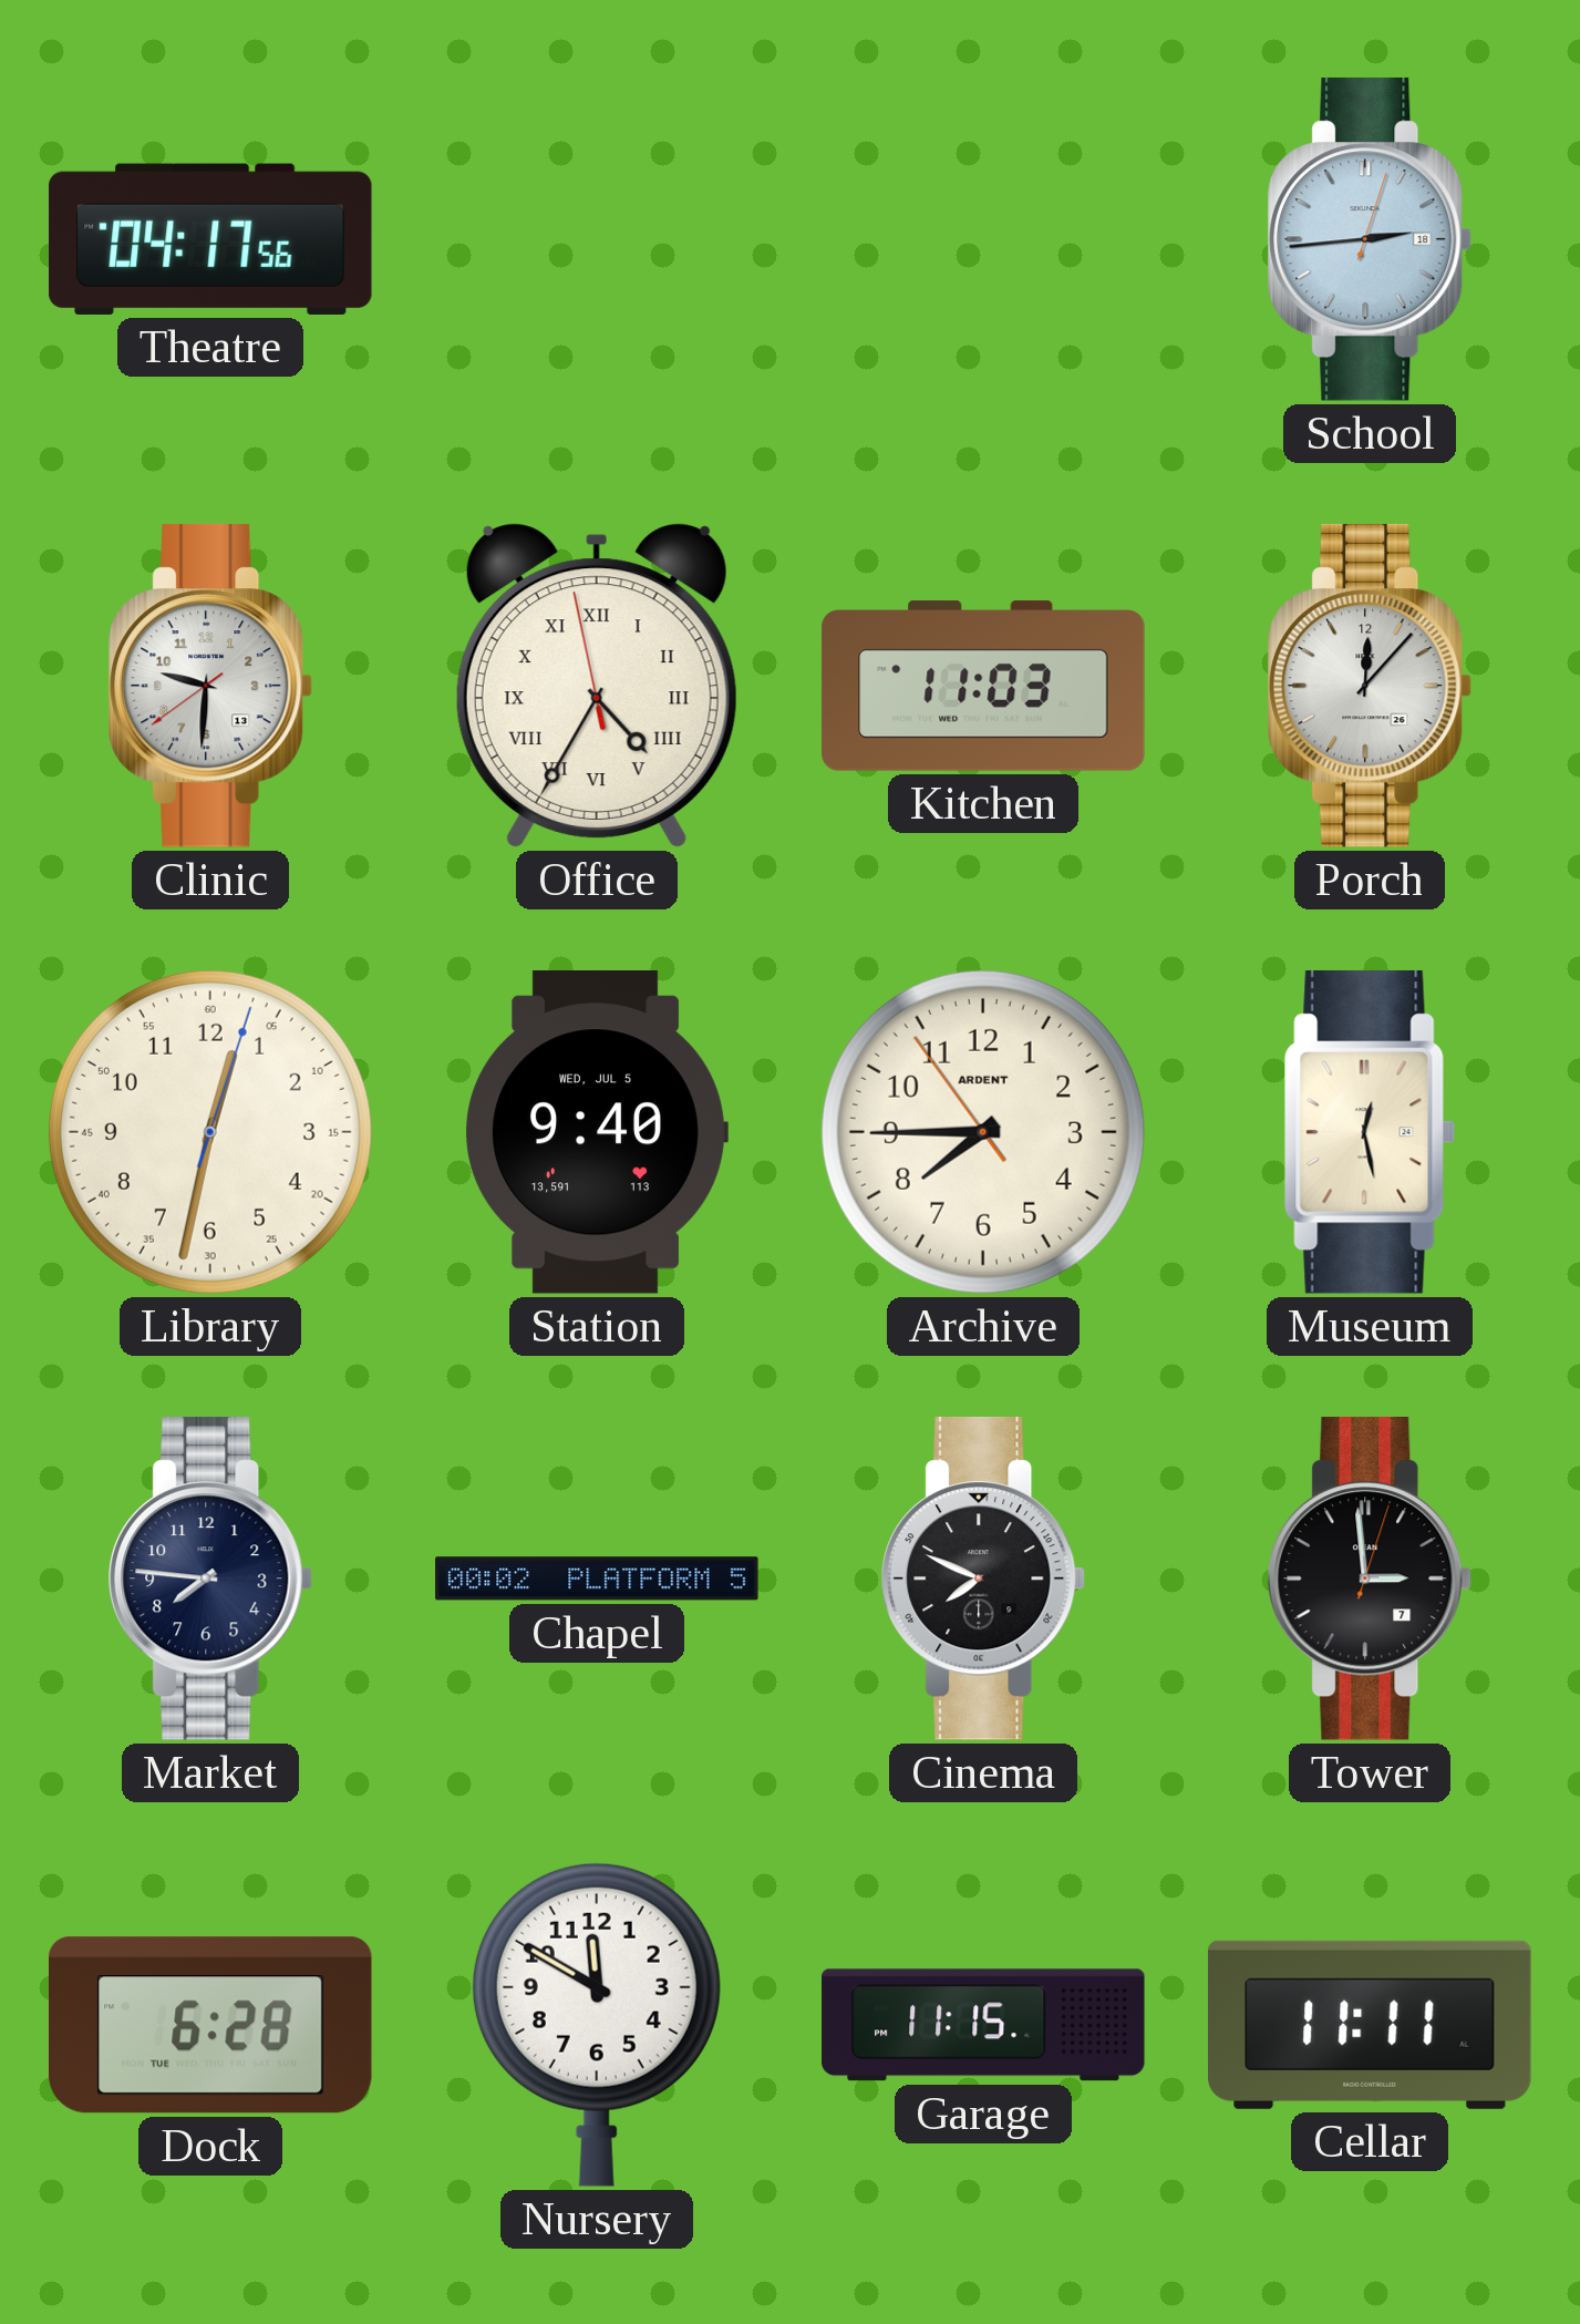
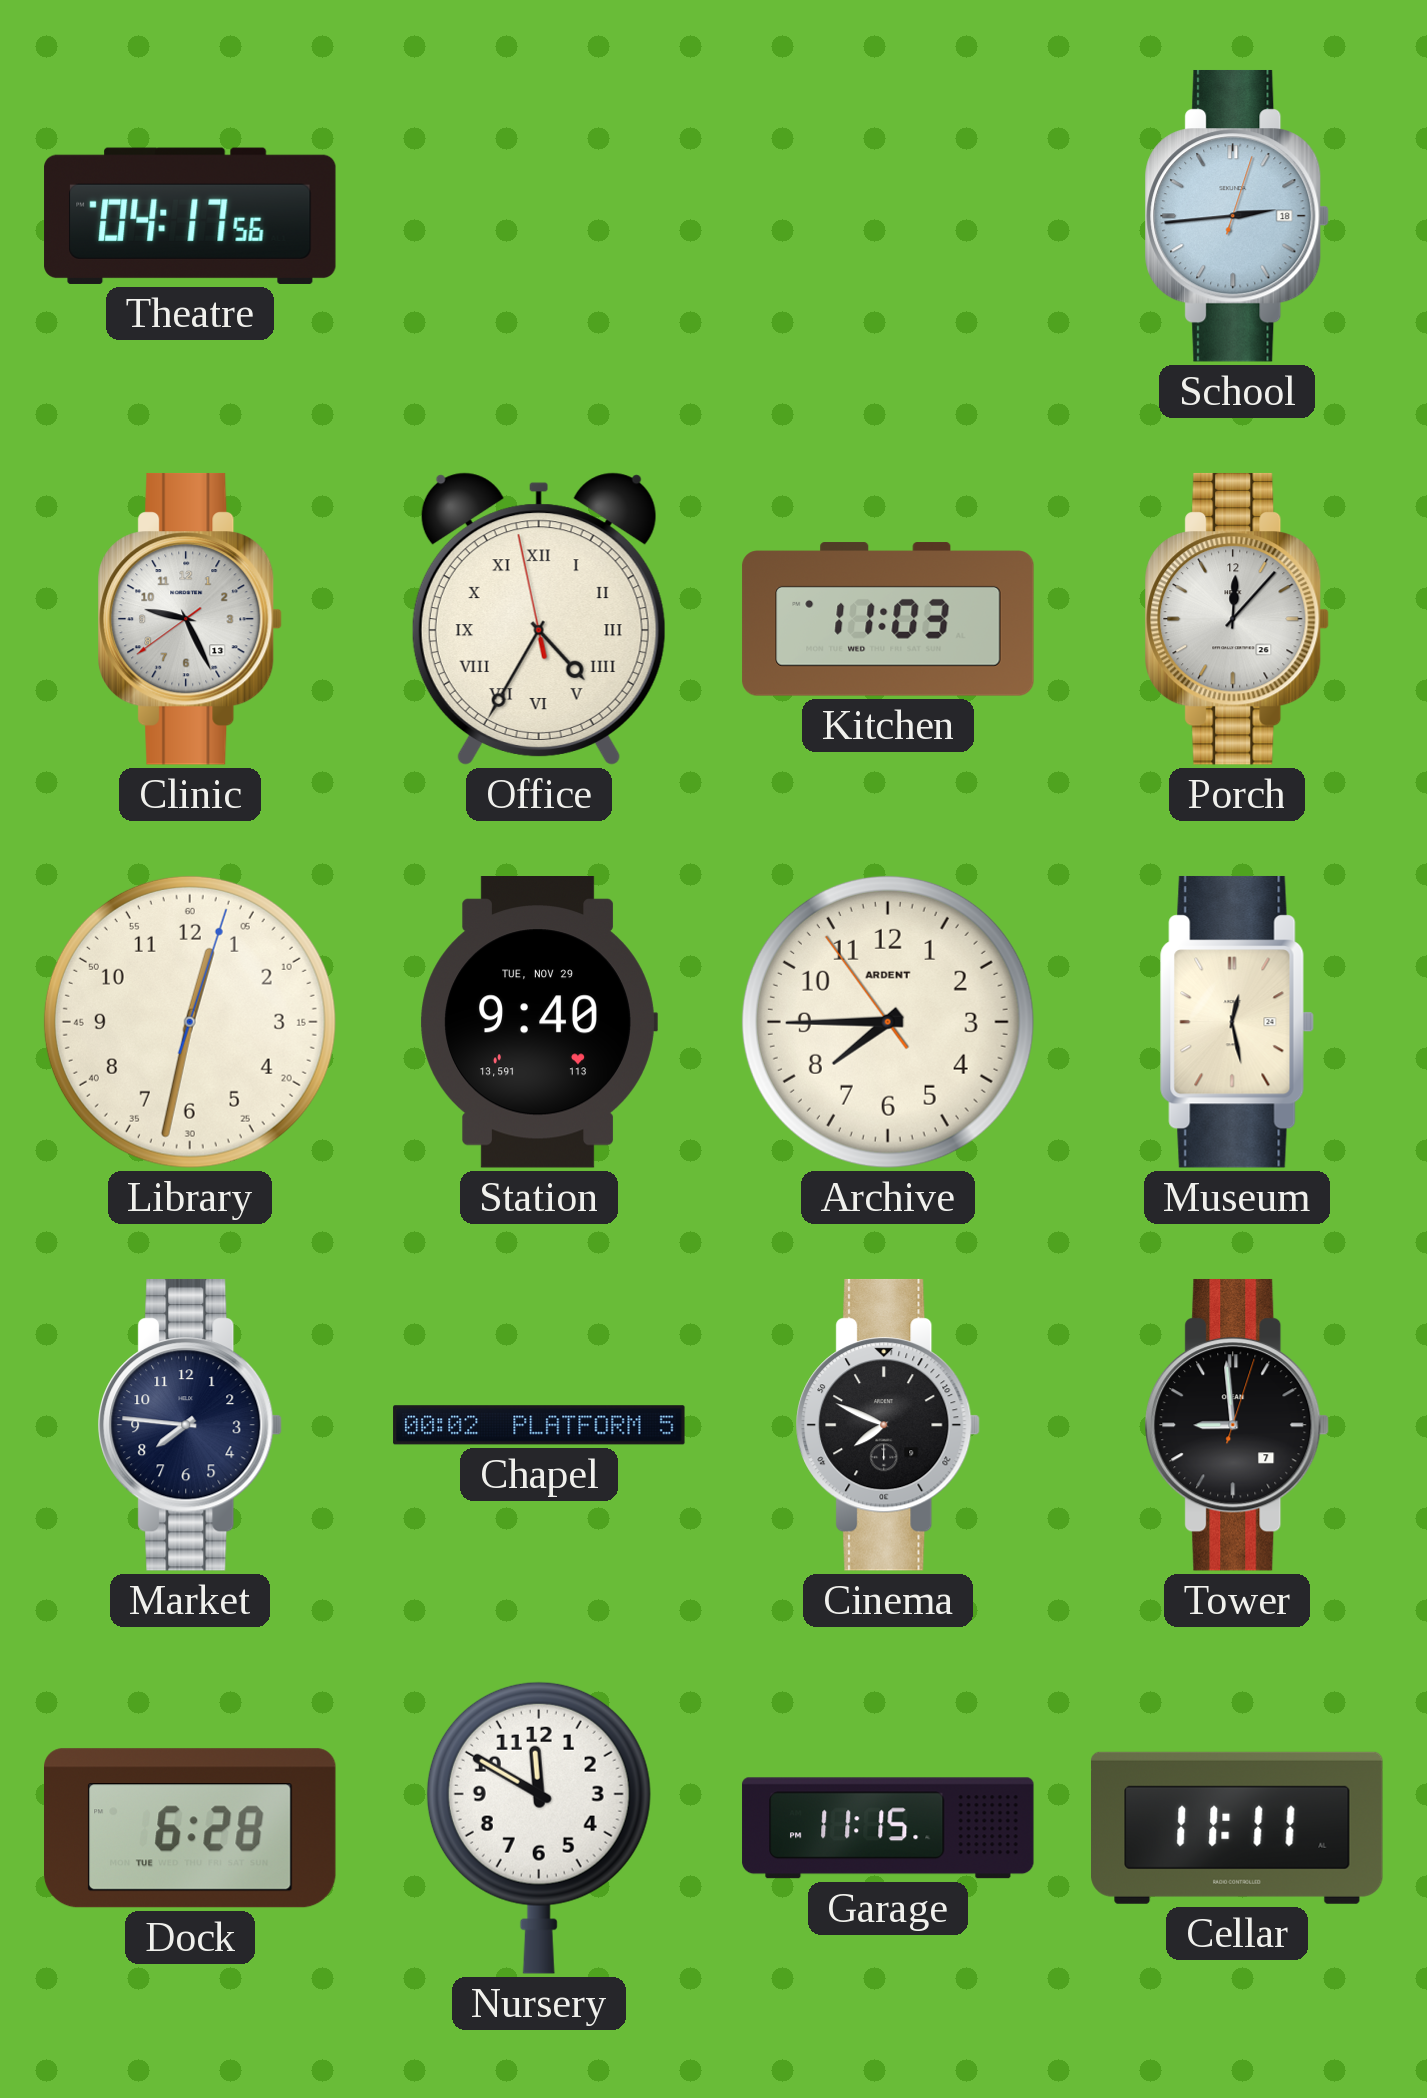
Clinic: 9:30 -> 9:25
Station date: WED, JUL 5 -> TUE, NOV 29
Tower: 2:59 -> 8:59
